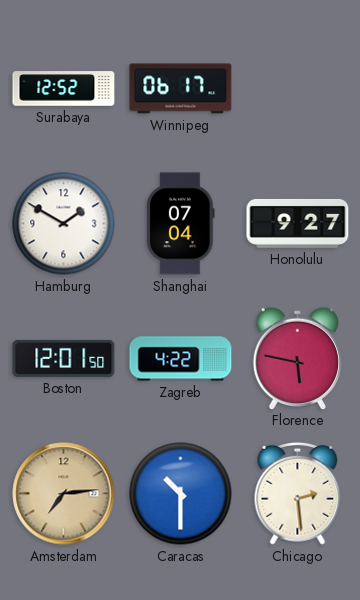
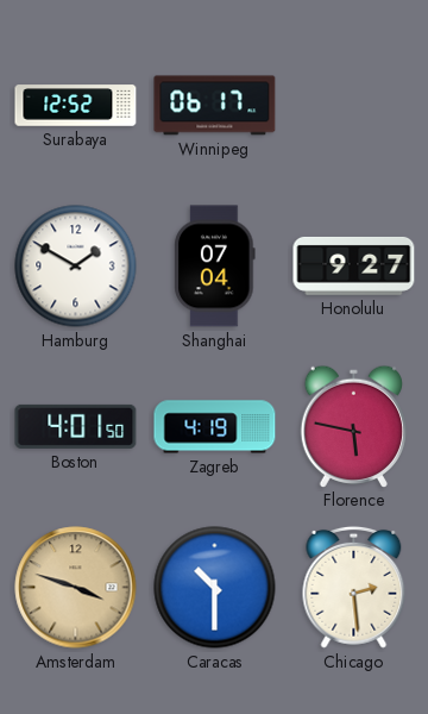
Boston: 12:01 -> 4:01
Zagreb: 4:22 -> 4:19
Amsterdam: 7:14 -> 3:48
